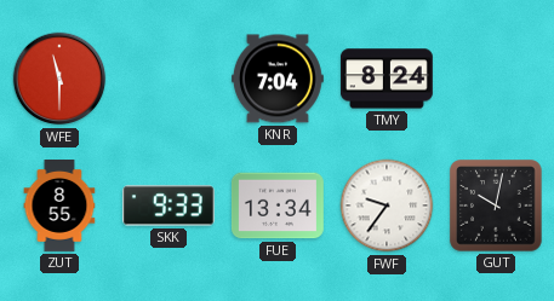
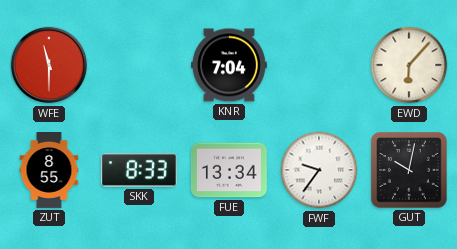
TMY: 8:24 -> none
EWD: none -> 6:07
SKK: 9:33 -> 8:33
